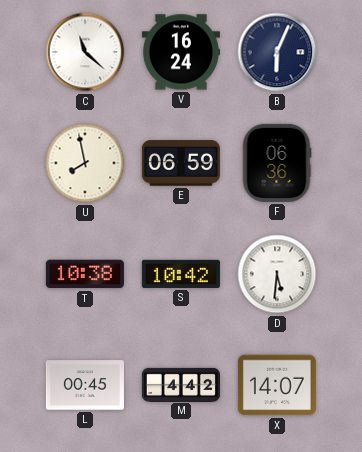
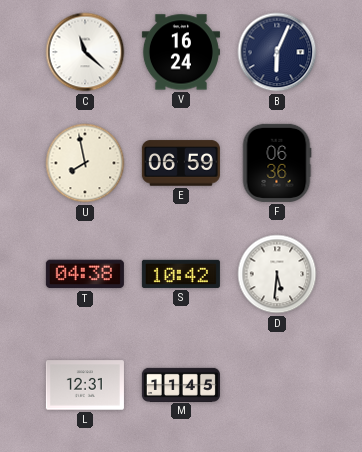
T: 10:38 -> 04:38
L: 00:45 -> 12:31
M: 4:42 -> 11:45
X: 14:07 -> none
